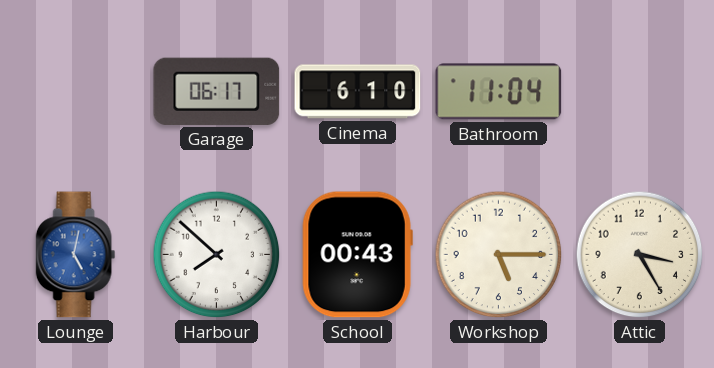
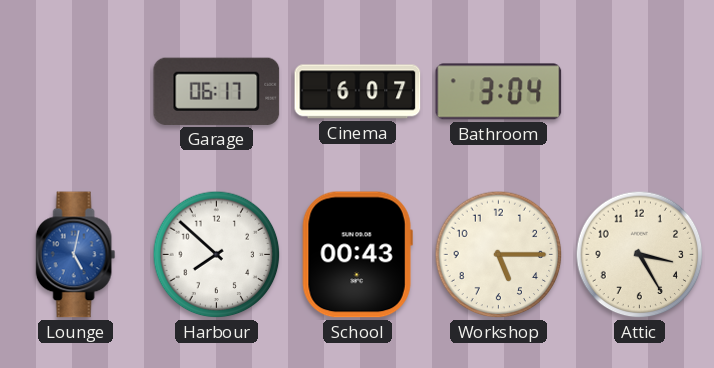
Cinema: 6:10 -> 6:07
Bathroom: 11:04 -> 3:04
